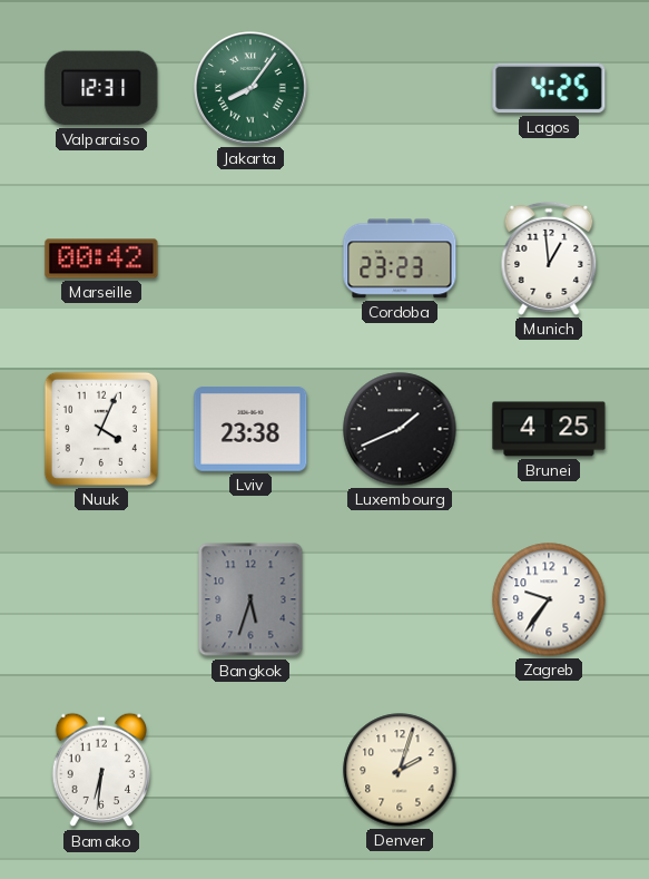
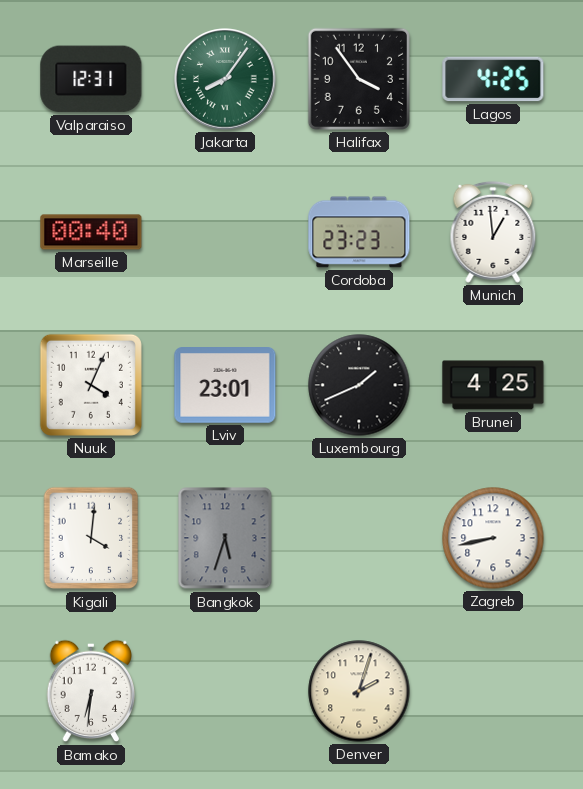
Halifax: none -> 3:54
Marseille: 00:42 -> 00:40
Lviv: 23:38 -> 23:01
Kigali: none -> 4:01
Zagreb: 9:36 -> 8:43
